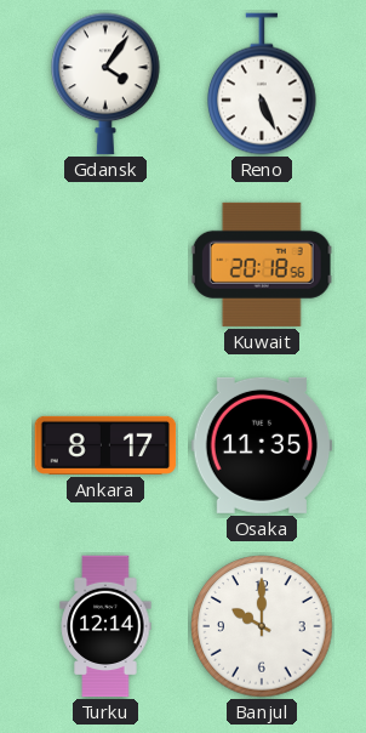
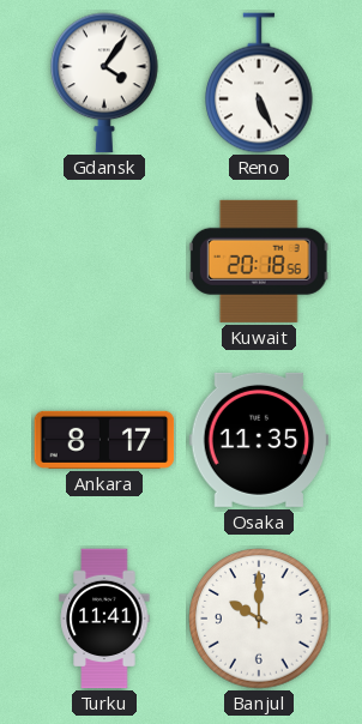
Turku: 12:14 -> 11:41
